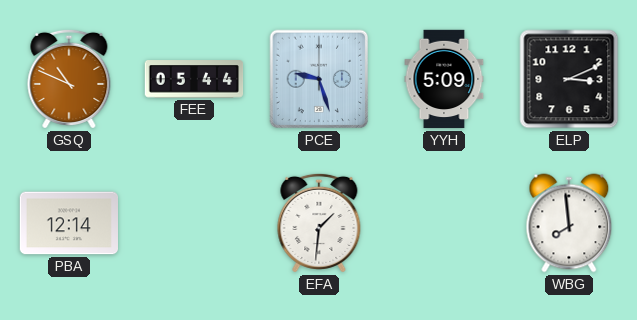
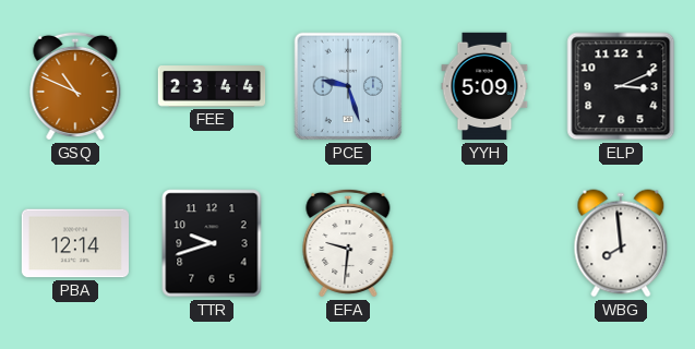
FEE: 05:44 -> 23:44
TTR: none -> 9:42
EFA: 1:31 -> 9:31
